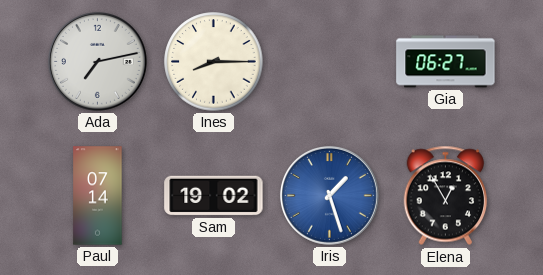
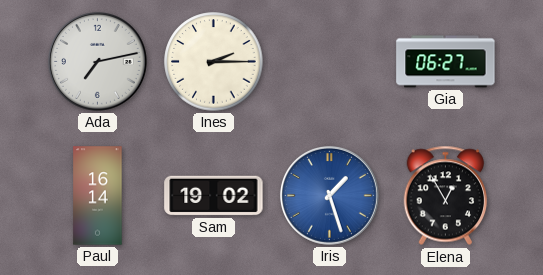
Ines: 8:15 -> 2:15
Paul: 07:14 -> 16:14
